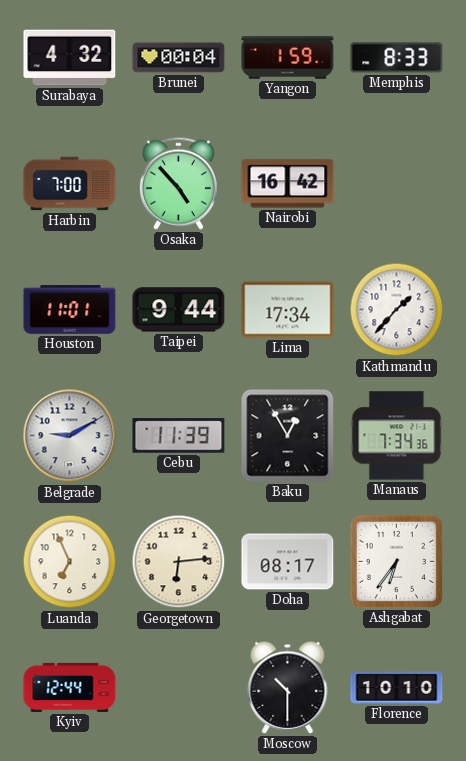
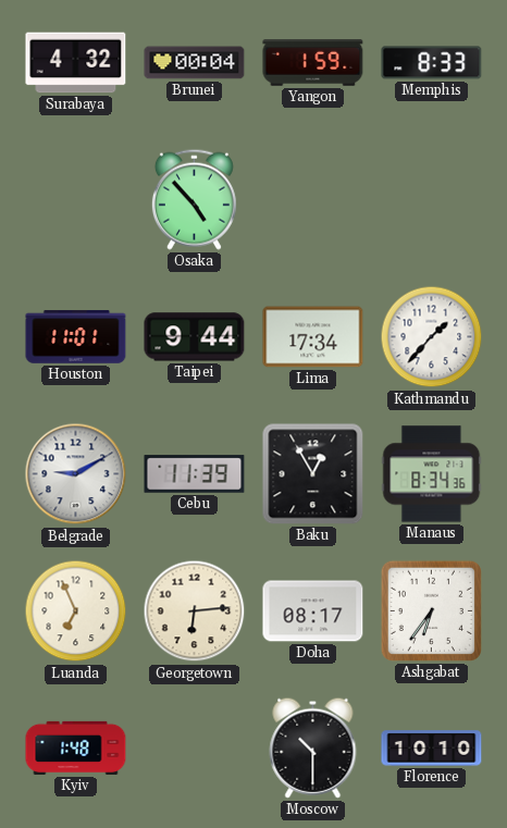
Harbin: 7:00 -> none
Nairobi: 16:42 -> none
Manaus: 7:34 -> 8:34
Kyiv: 12:44 -> 1:48
